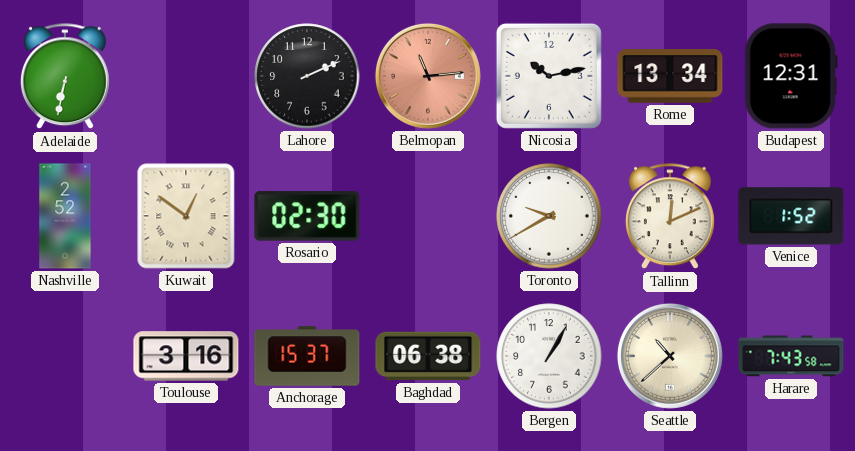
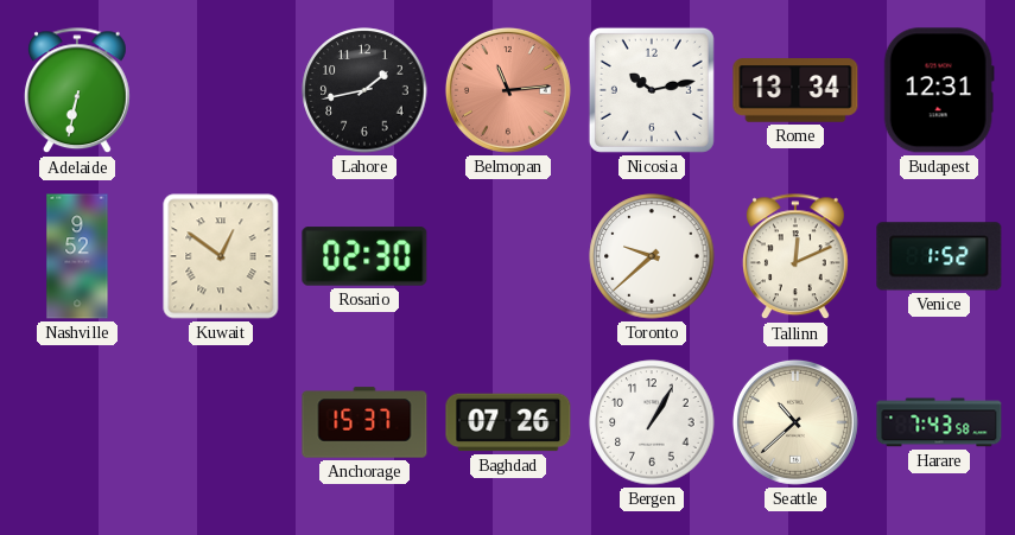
Lahore: 2:11 -> 1:43
Nashville: 2:52 -> 9:52
Toronto: 9:40 -> 9:38
Toulouse: 3:16 -> none
Baghdad: 06:38 -> 07:26
